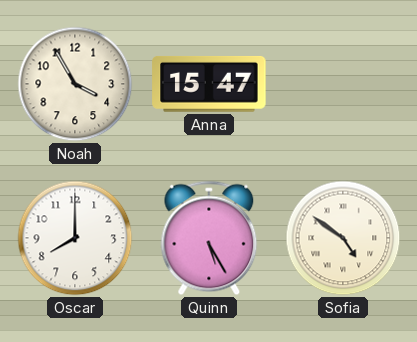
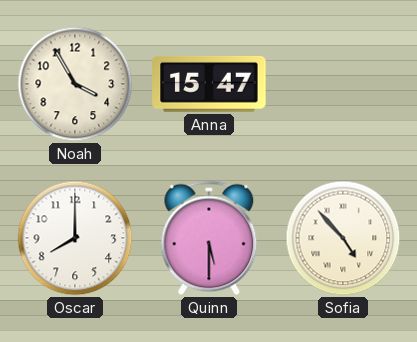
Quinn: 5:25 -> 5:30
Sofia: 4:51 -> 4:53
